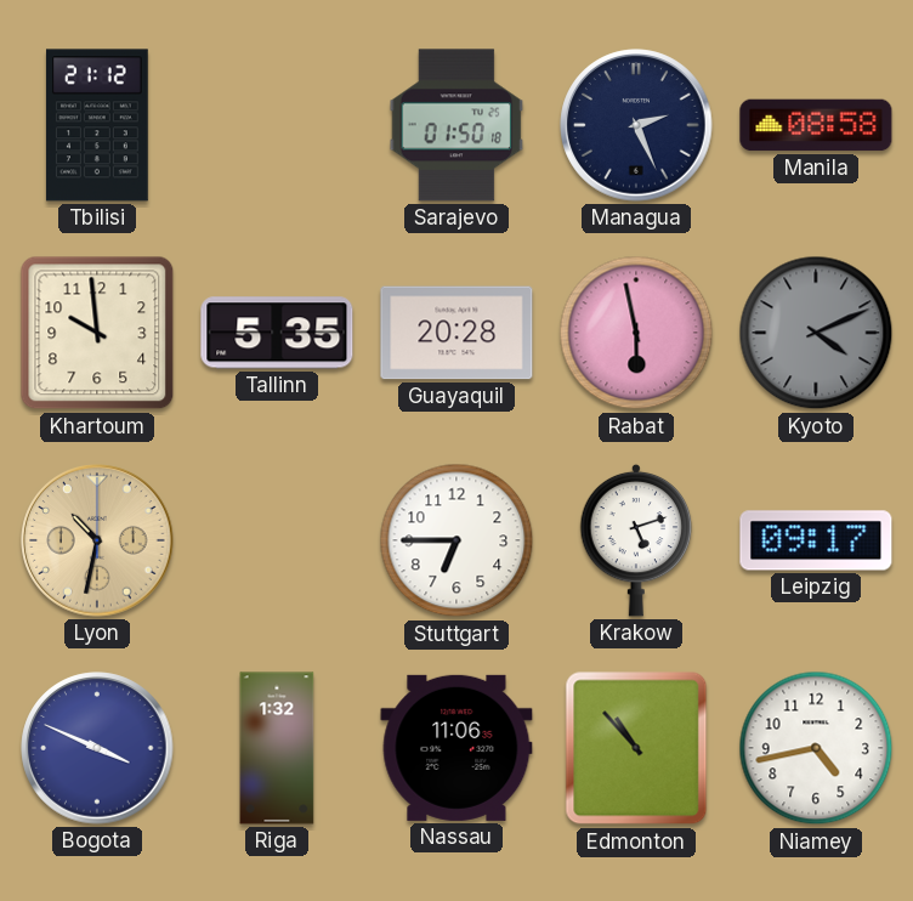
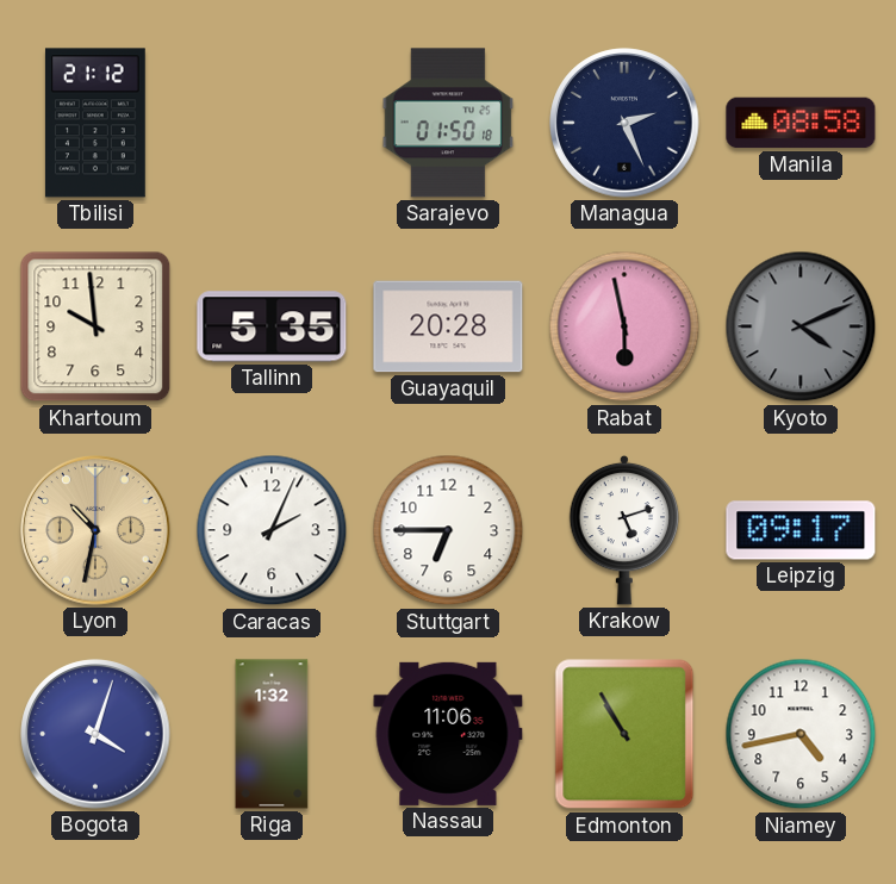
Caracas: none -> 2:04
Bogota: 3:49 -> 4:03
Edmonton: 10:53 -> 10:55
